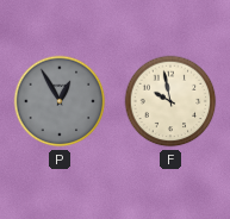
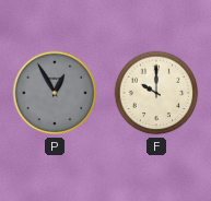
F: 9:58 -> 10:00
